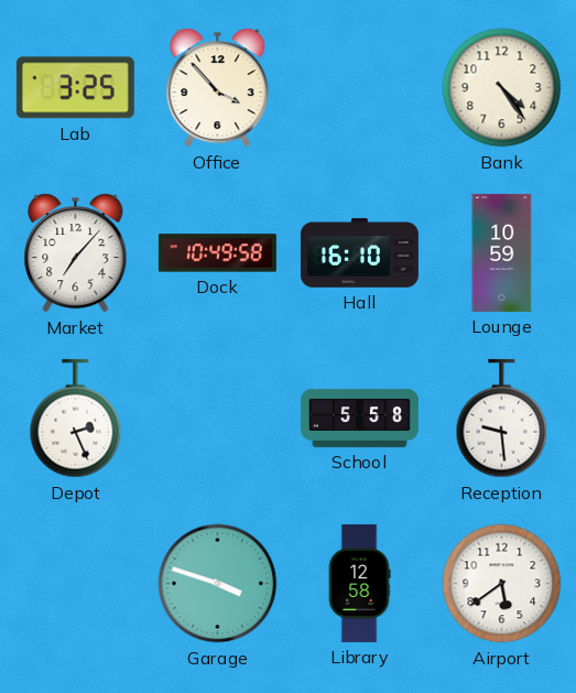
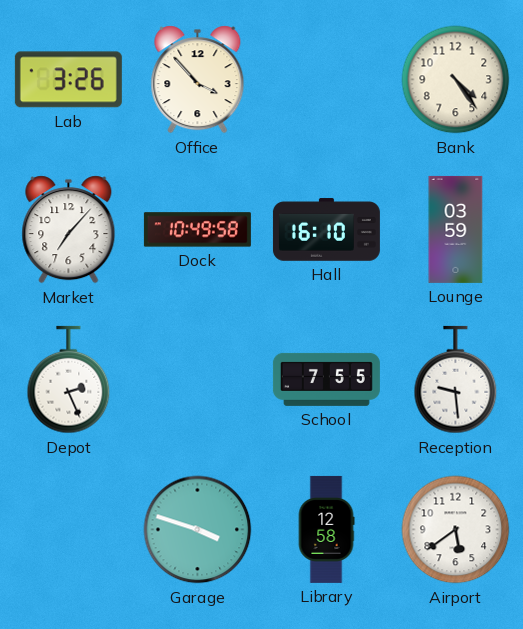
Lab: 3:25 -> 3:26
Lounge: 10:59 -> 03:59
School: 5:58 -> 7:55
